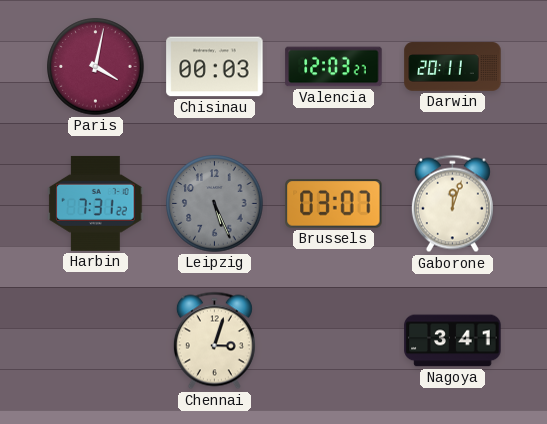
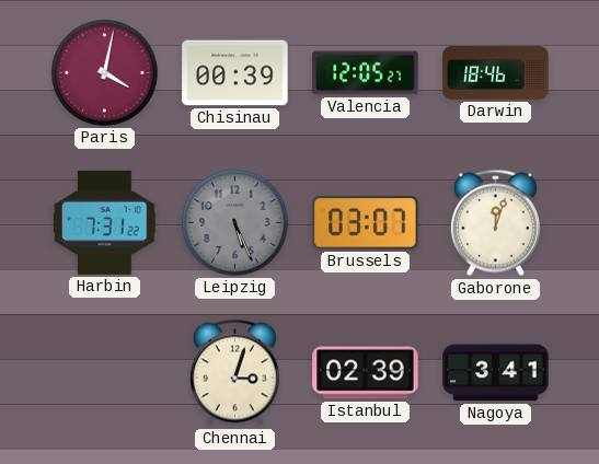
Chisinau: 00:03 -> 00:39
Valencia: 12:03 -> 12:05
Darwin: 20:11 -> 18:46
Istanbul: none -> 02:39
